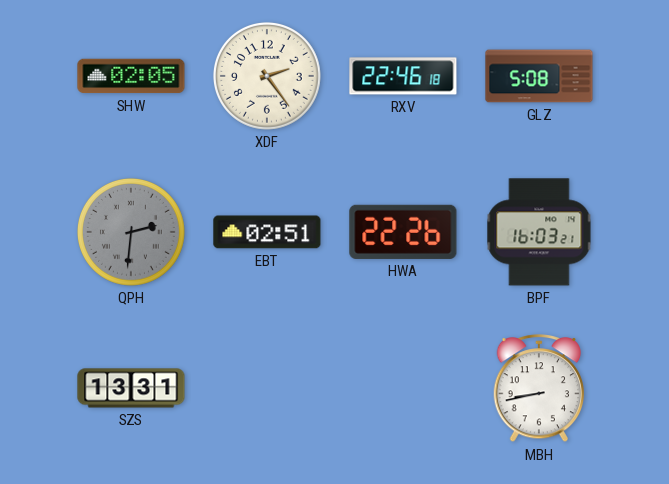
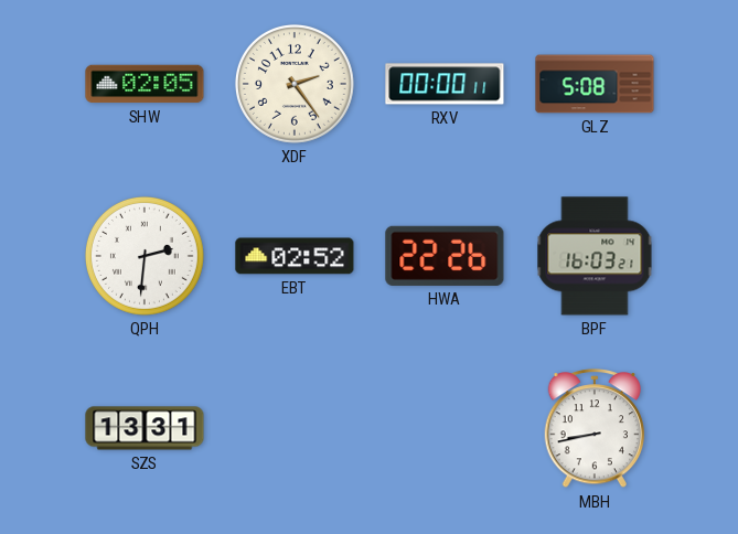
RXV: 22:46 -> 00:00
QPH dial: grey -> white
EBT: 02:51 -> 02:52
